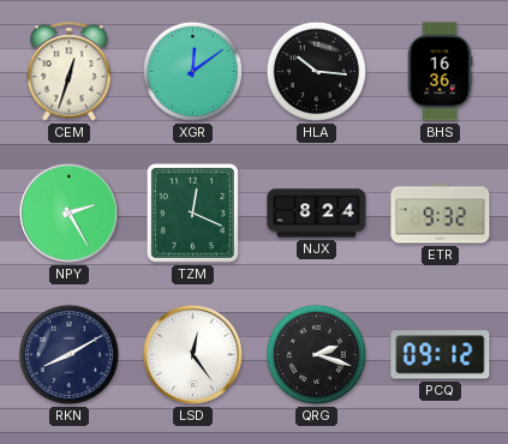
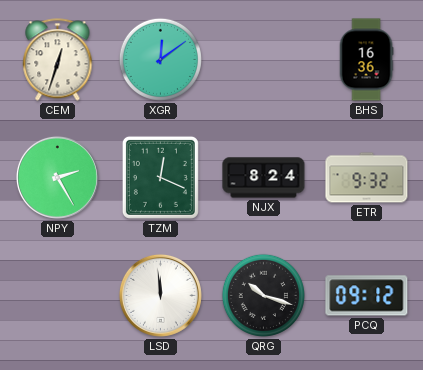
HLA: 10:16 -> none
RKN: 8:10 -> none
LSD: 12:24 -> 11:59
QRG: 2:18 -> 10:18
